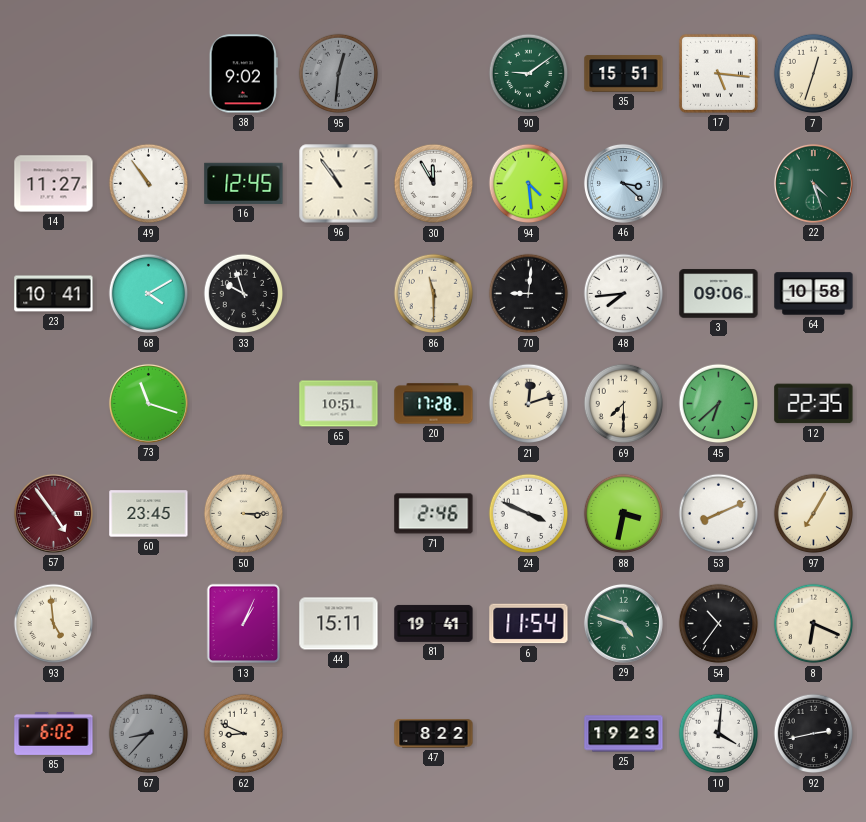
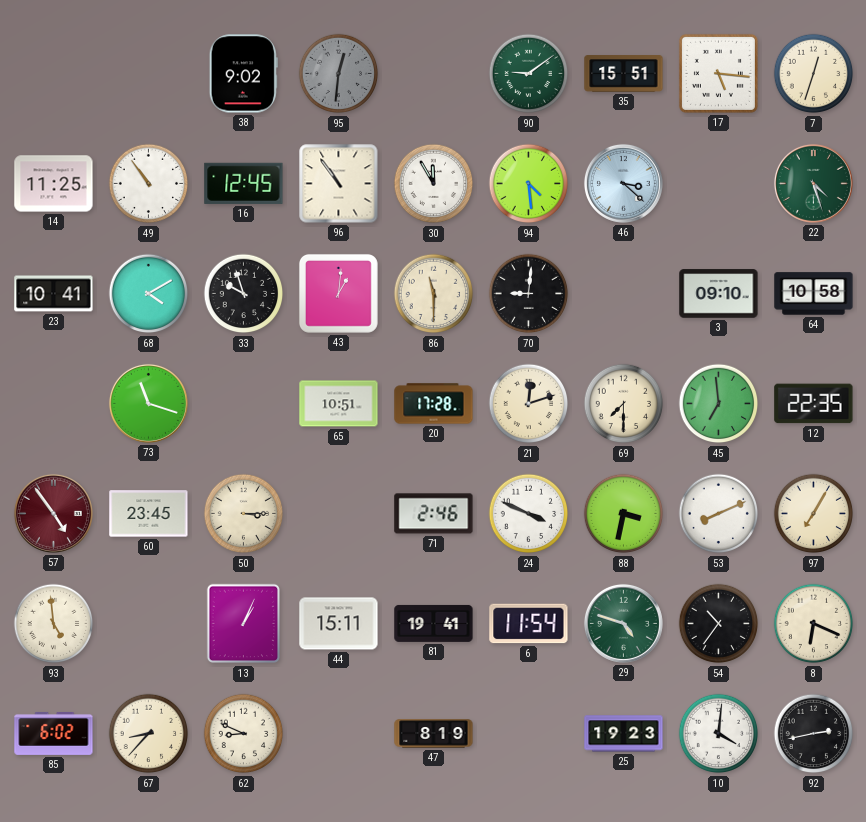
14: 11:27 -> 11:25
43: none -> 1:01
48: 7:44 -> none
3: 09:06 -> 09:10
45: 6:38 -> 6:59
67 dial: grey -> cream
47: 8:22 -> 8:19
